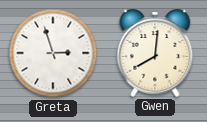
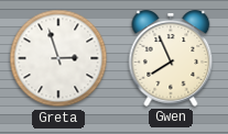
Gwen: 8:01 -> 7:56
